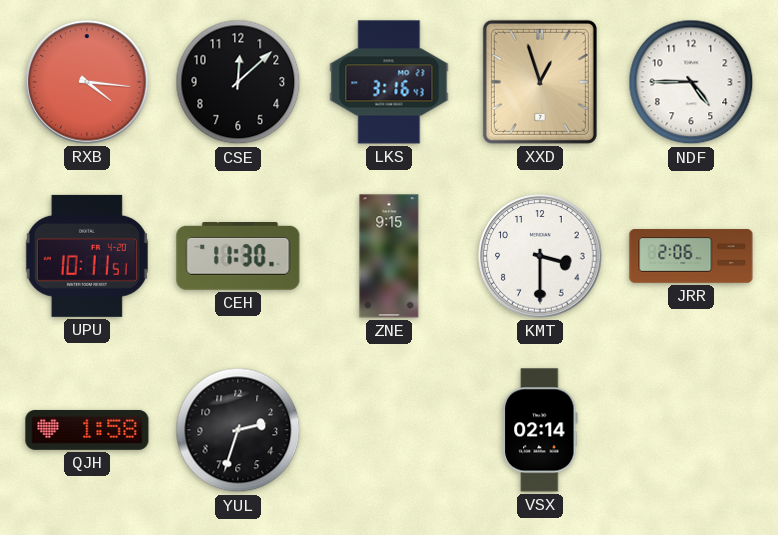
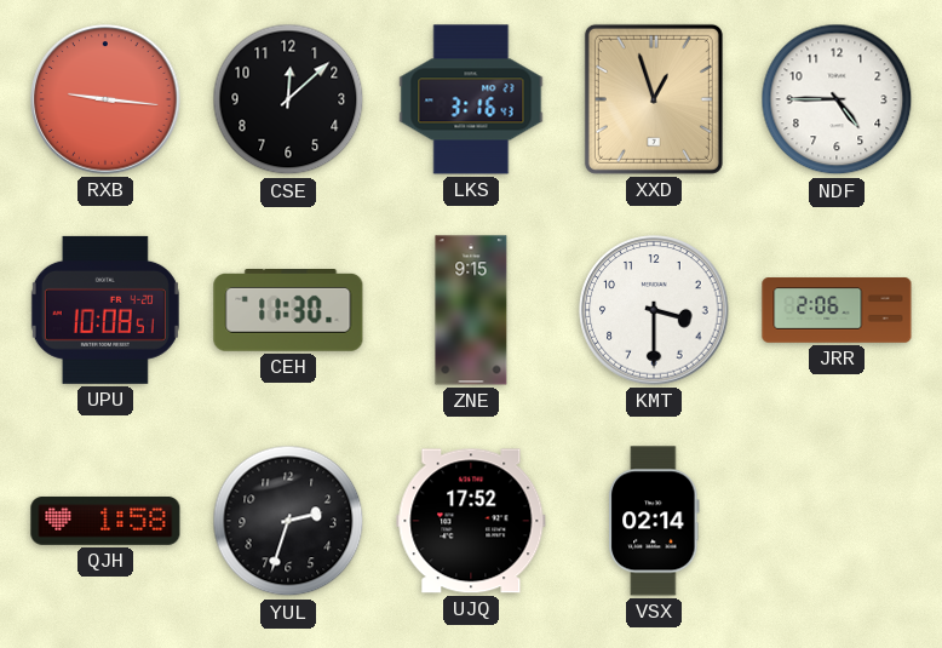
RXB: 4:16 -> 9:16
UPU: 10:11 -> 10:08
UJQ: none -> 17:52
